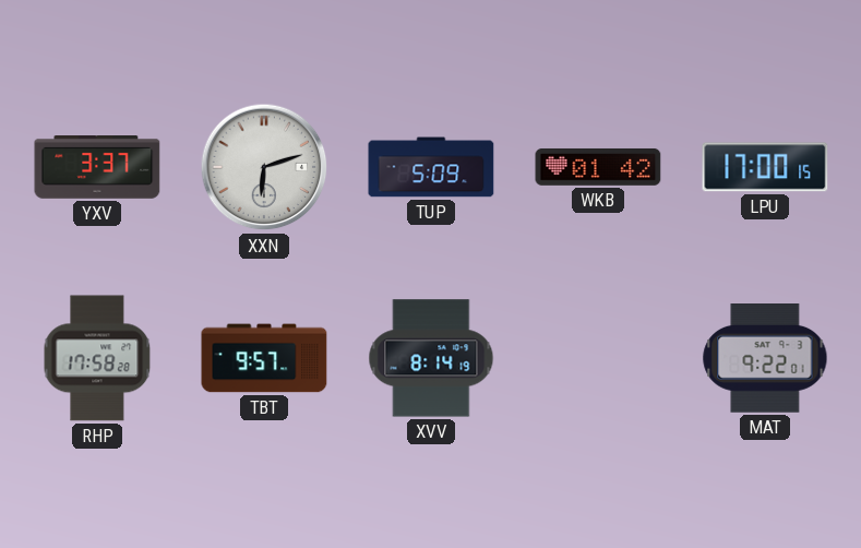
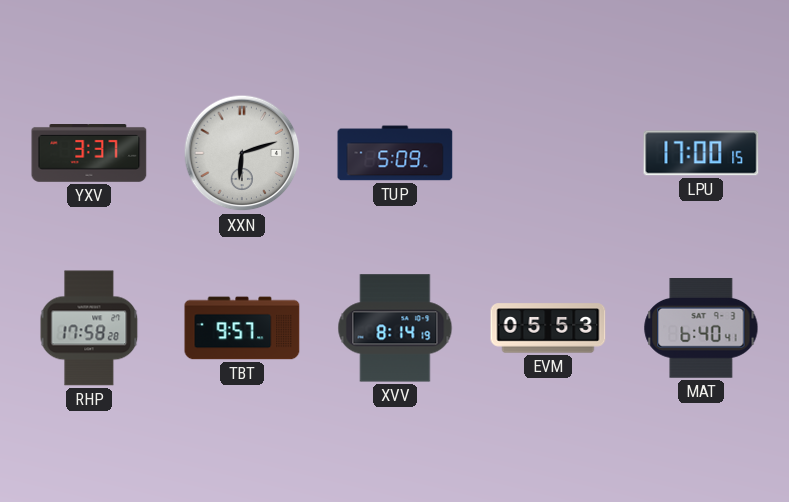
WKB: 01:42 -> none
EVM: none -> 05:53
MAT: 9:22 -> 6:40
